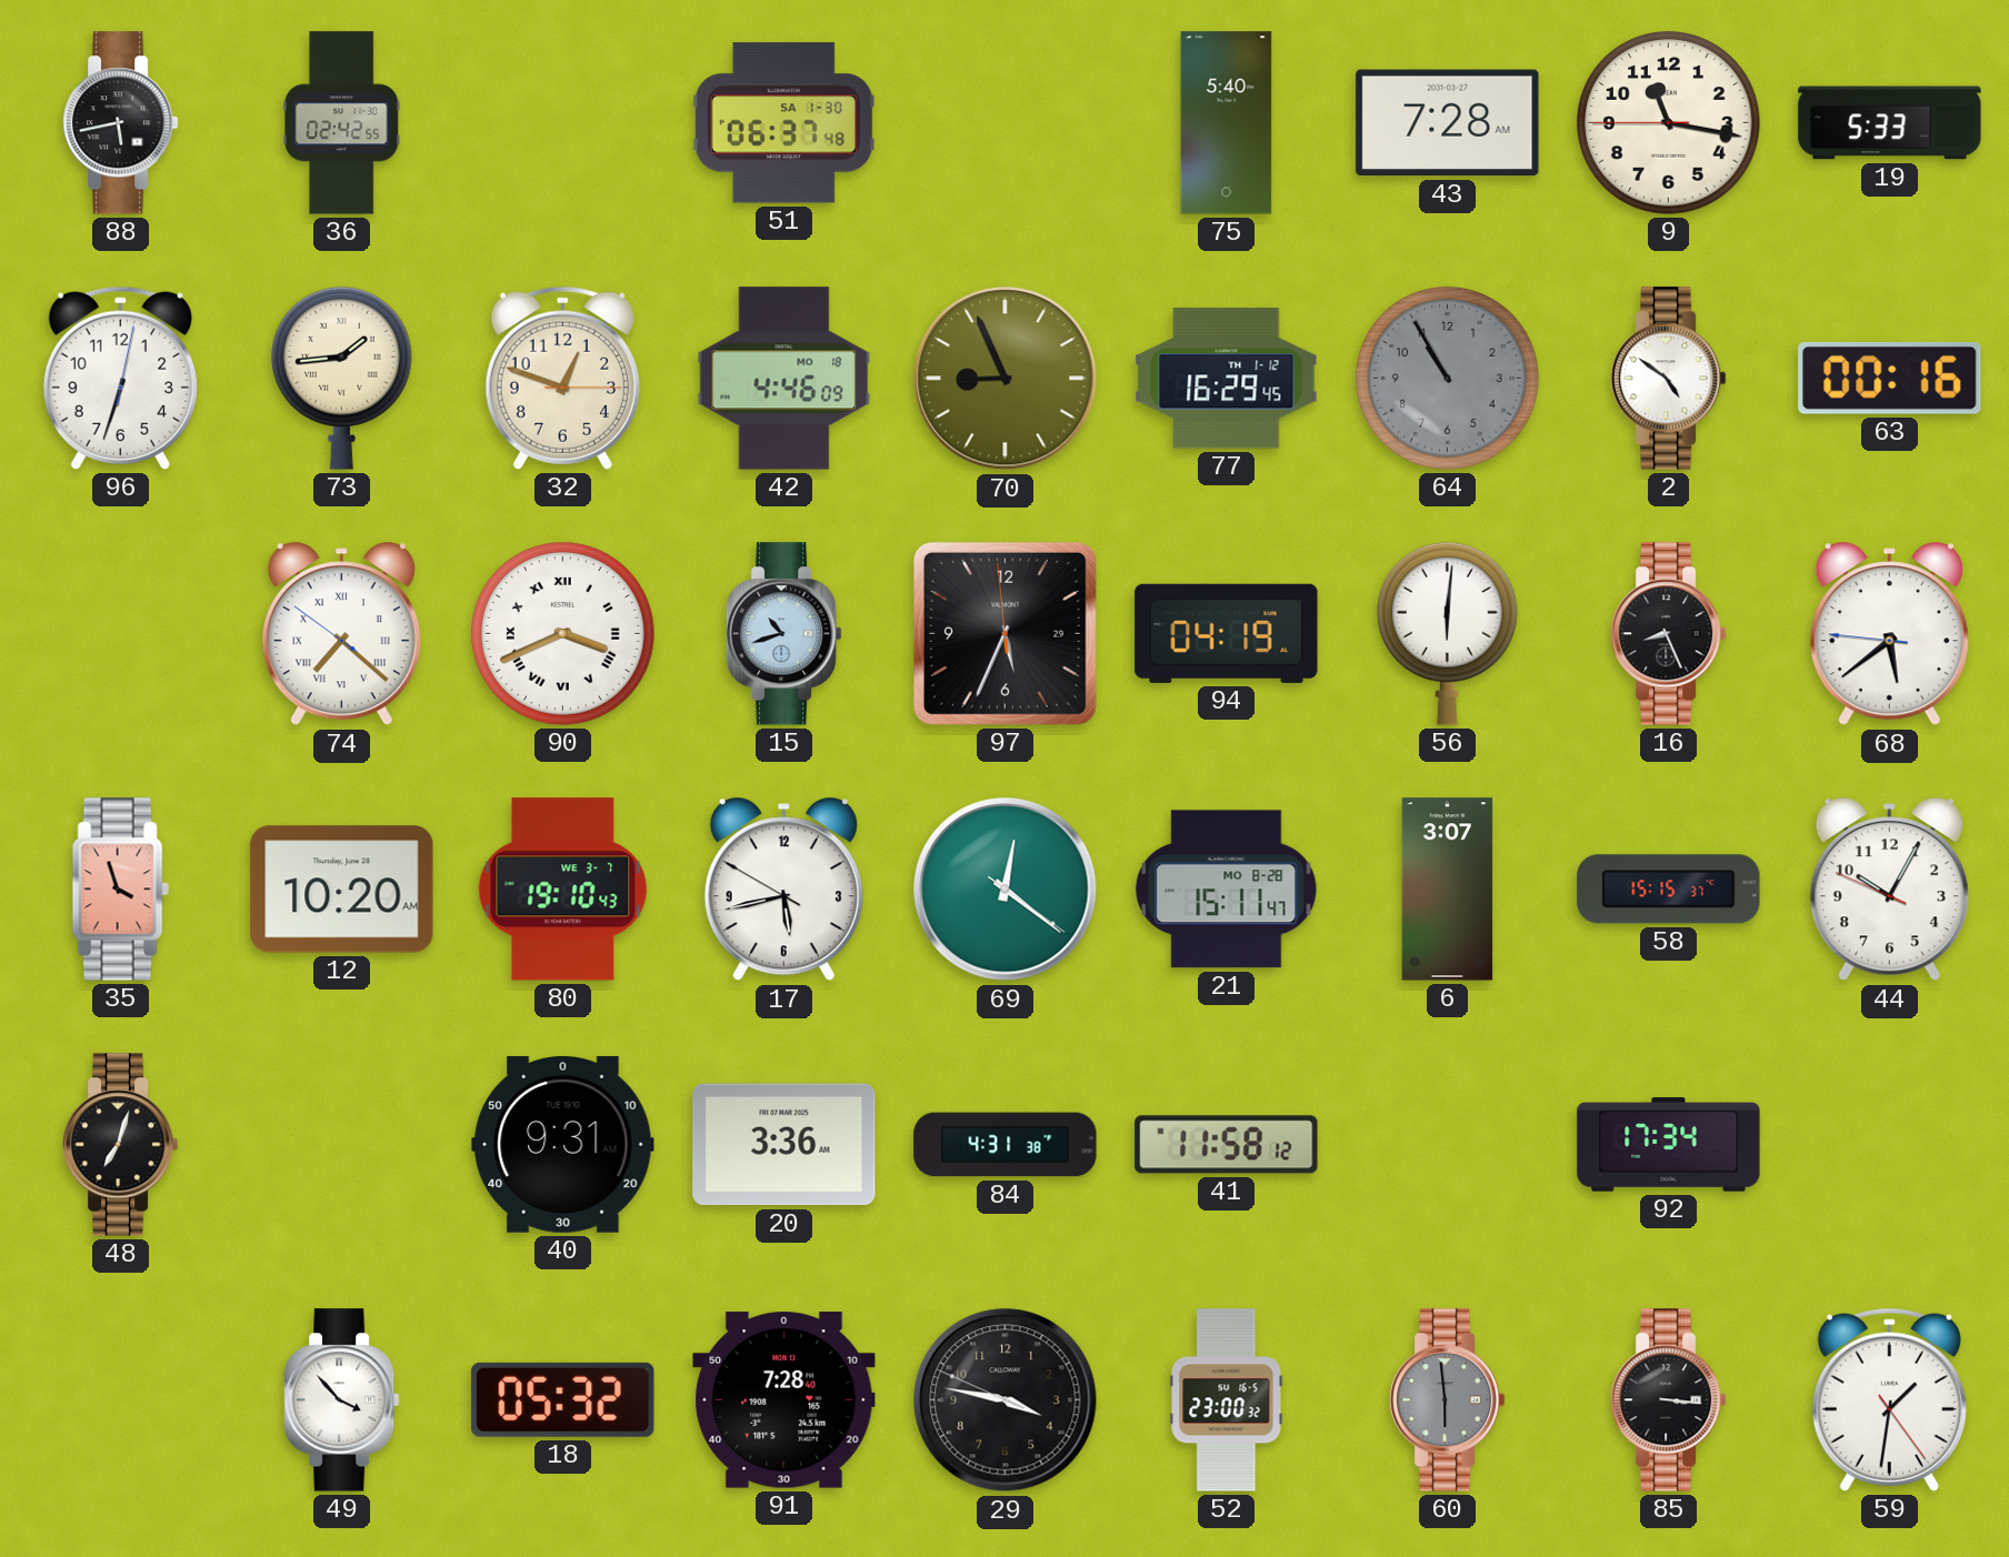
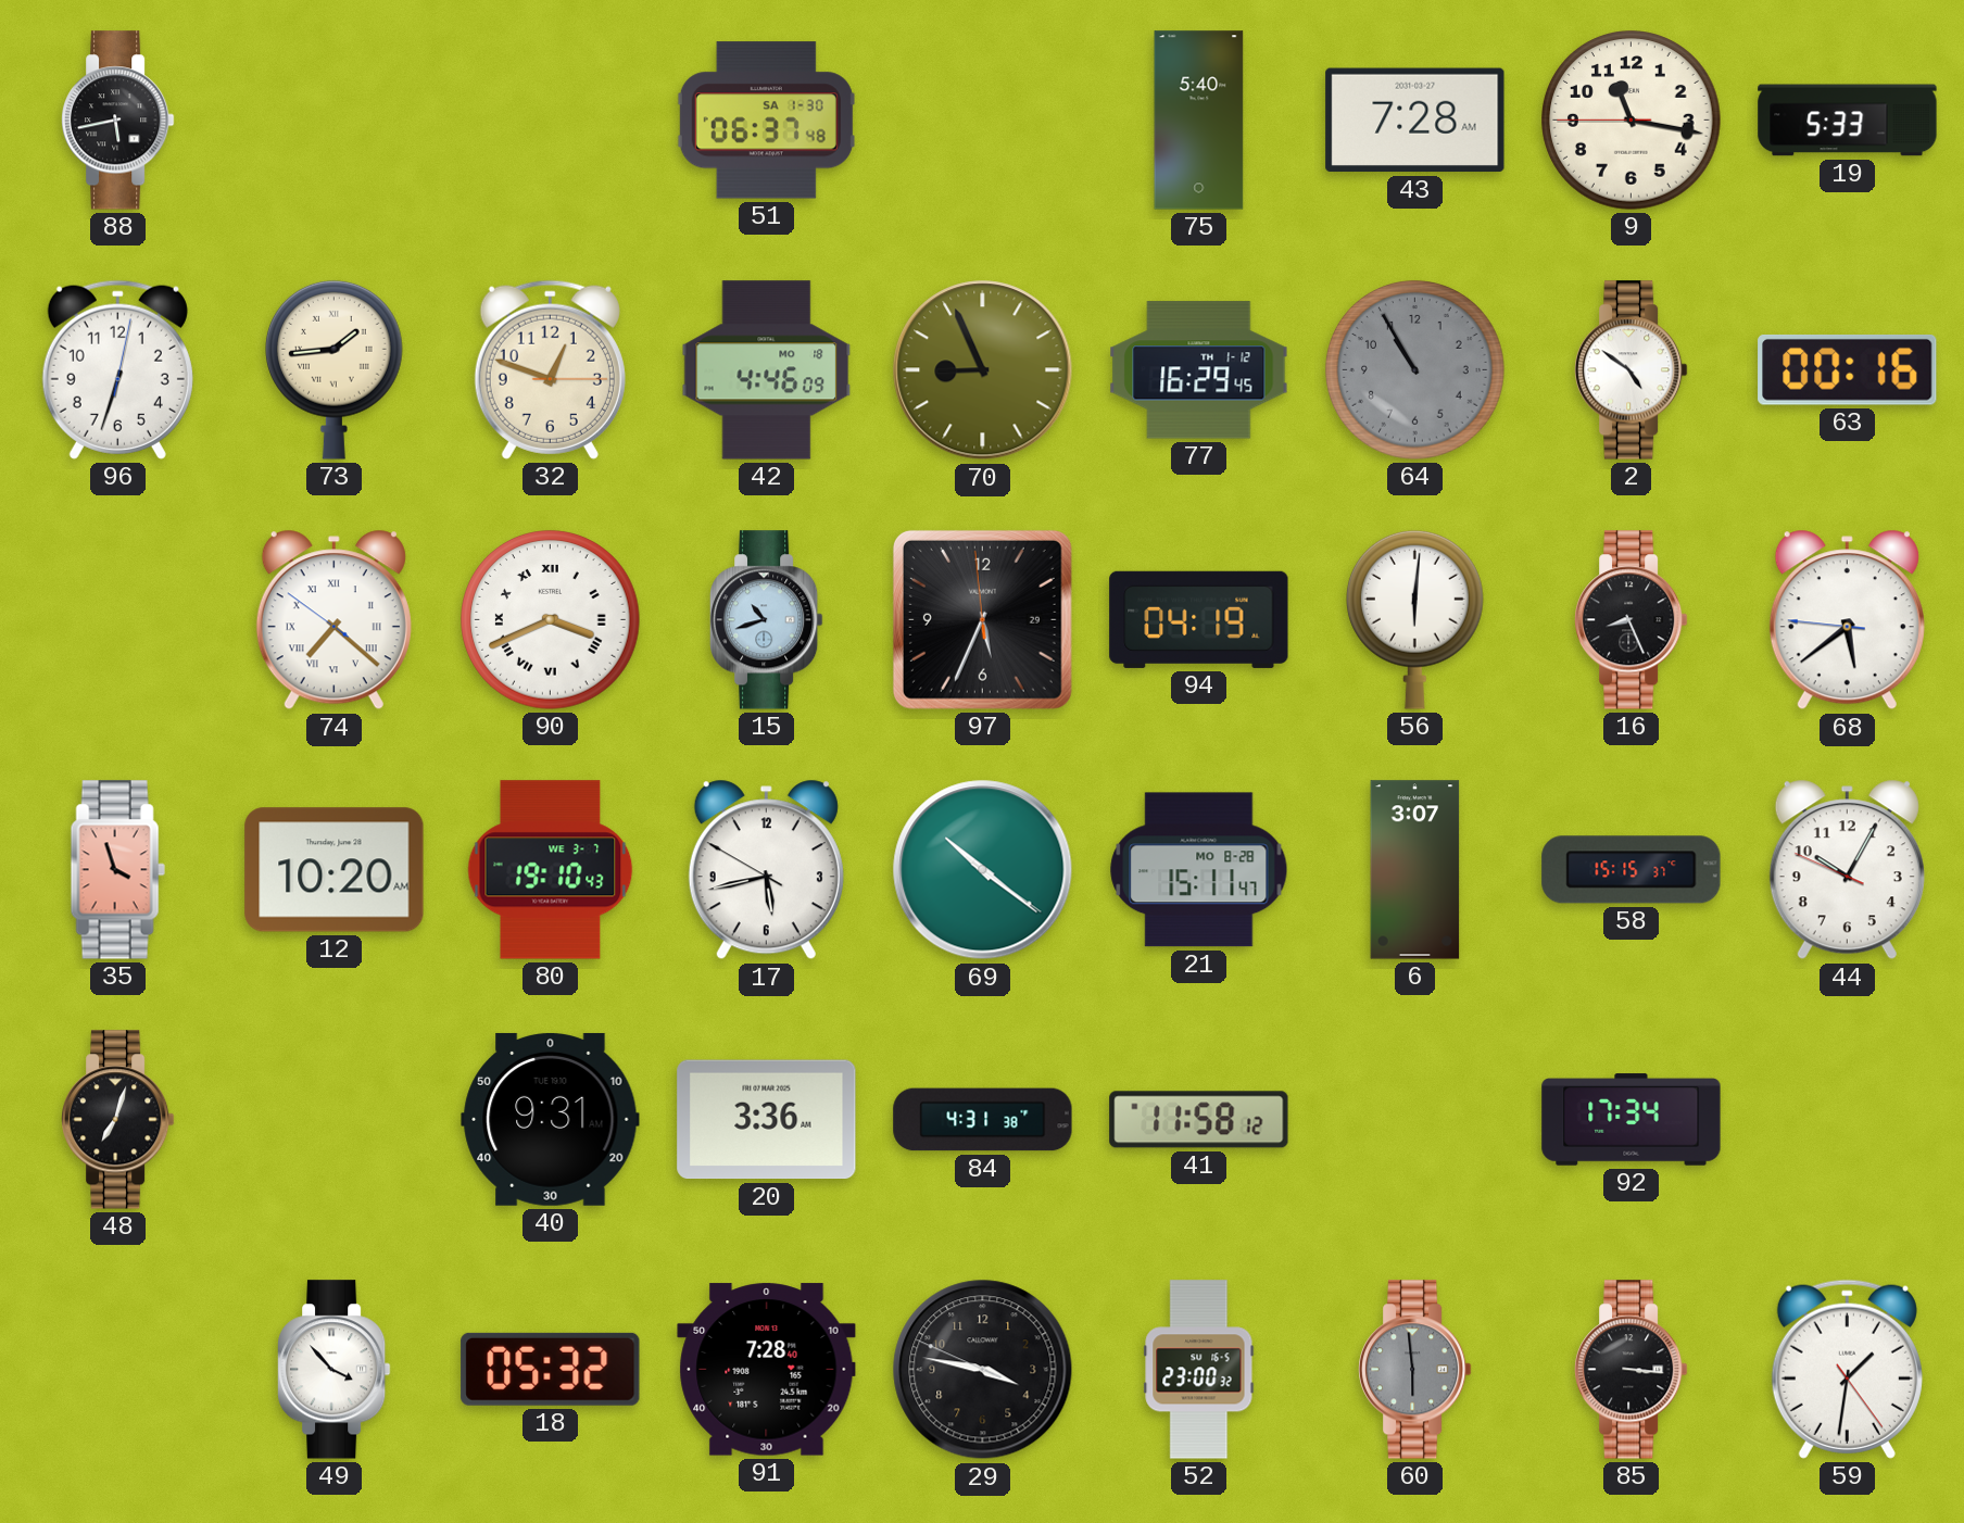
36: 02:42 -> none
69: 12:21 -> 10:21
